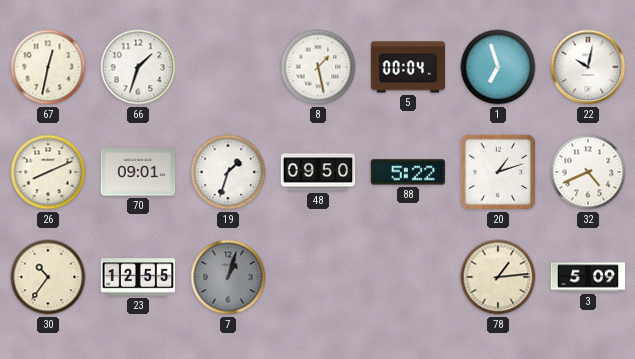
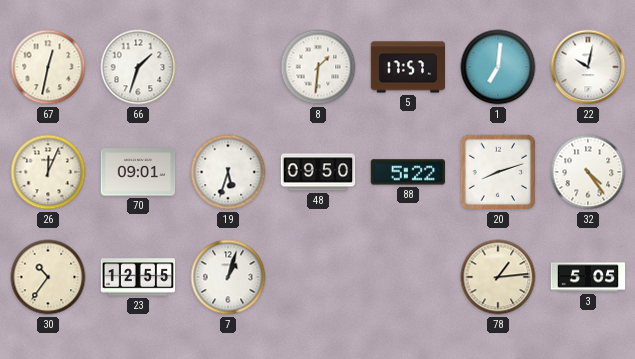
8: 1:28 -> 1:31
5: 00:04 -> 17:57
1: 6:57 -> 7:01
26: 8:11 -> 12:04
19: 1:33 -> 5:33
20: 1:12 -> 8:12
32: 4:41 -> 4:24
7 dial: grey -> white
3: 5:09 -> 5:05
